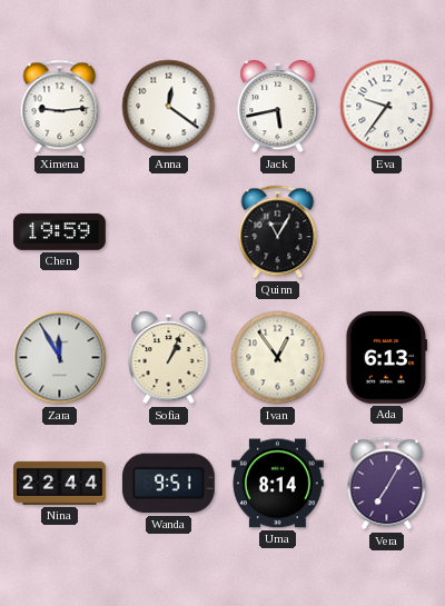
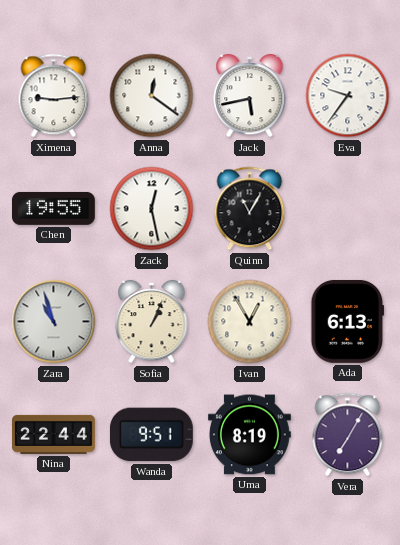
Chen: 19:59 -> 19:55
Zack: none -> 12:28
Zara: 11:55 -> 10:57
Ivan: 12:54 -> 12:55
Uma: 8:14 -> 8:19
